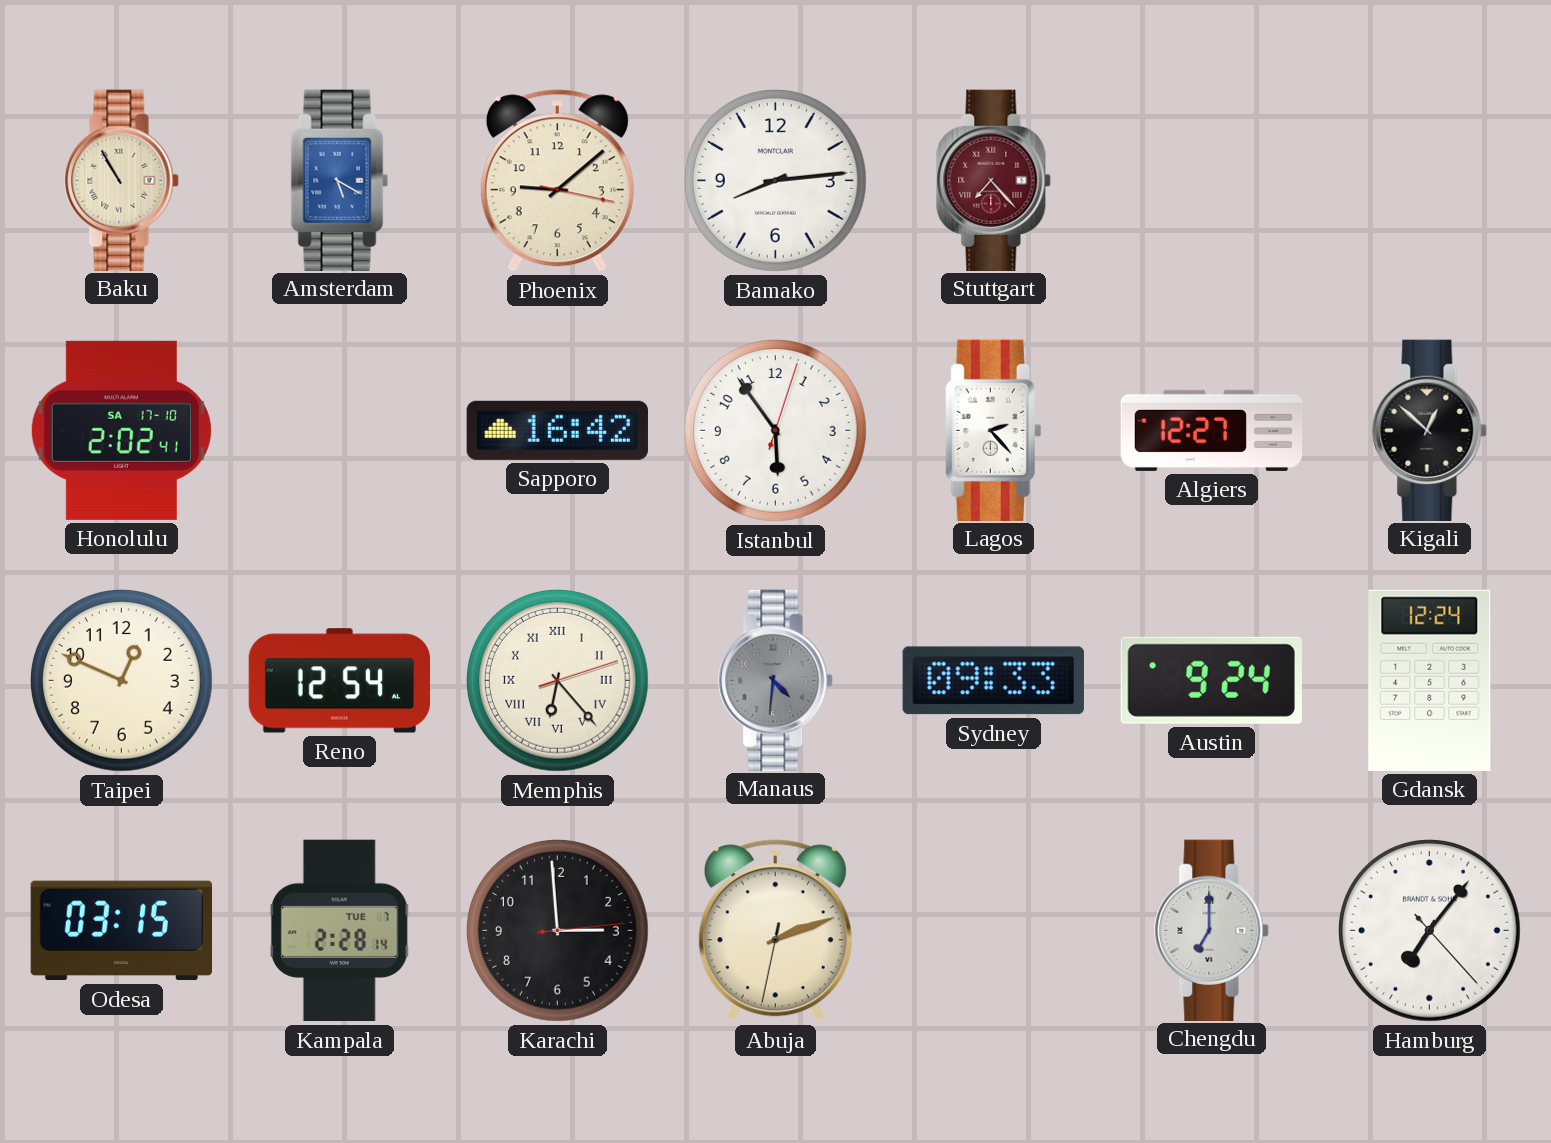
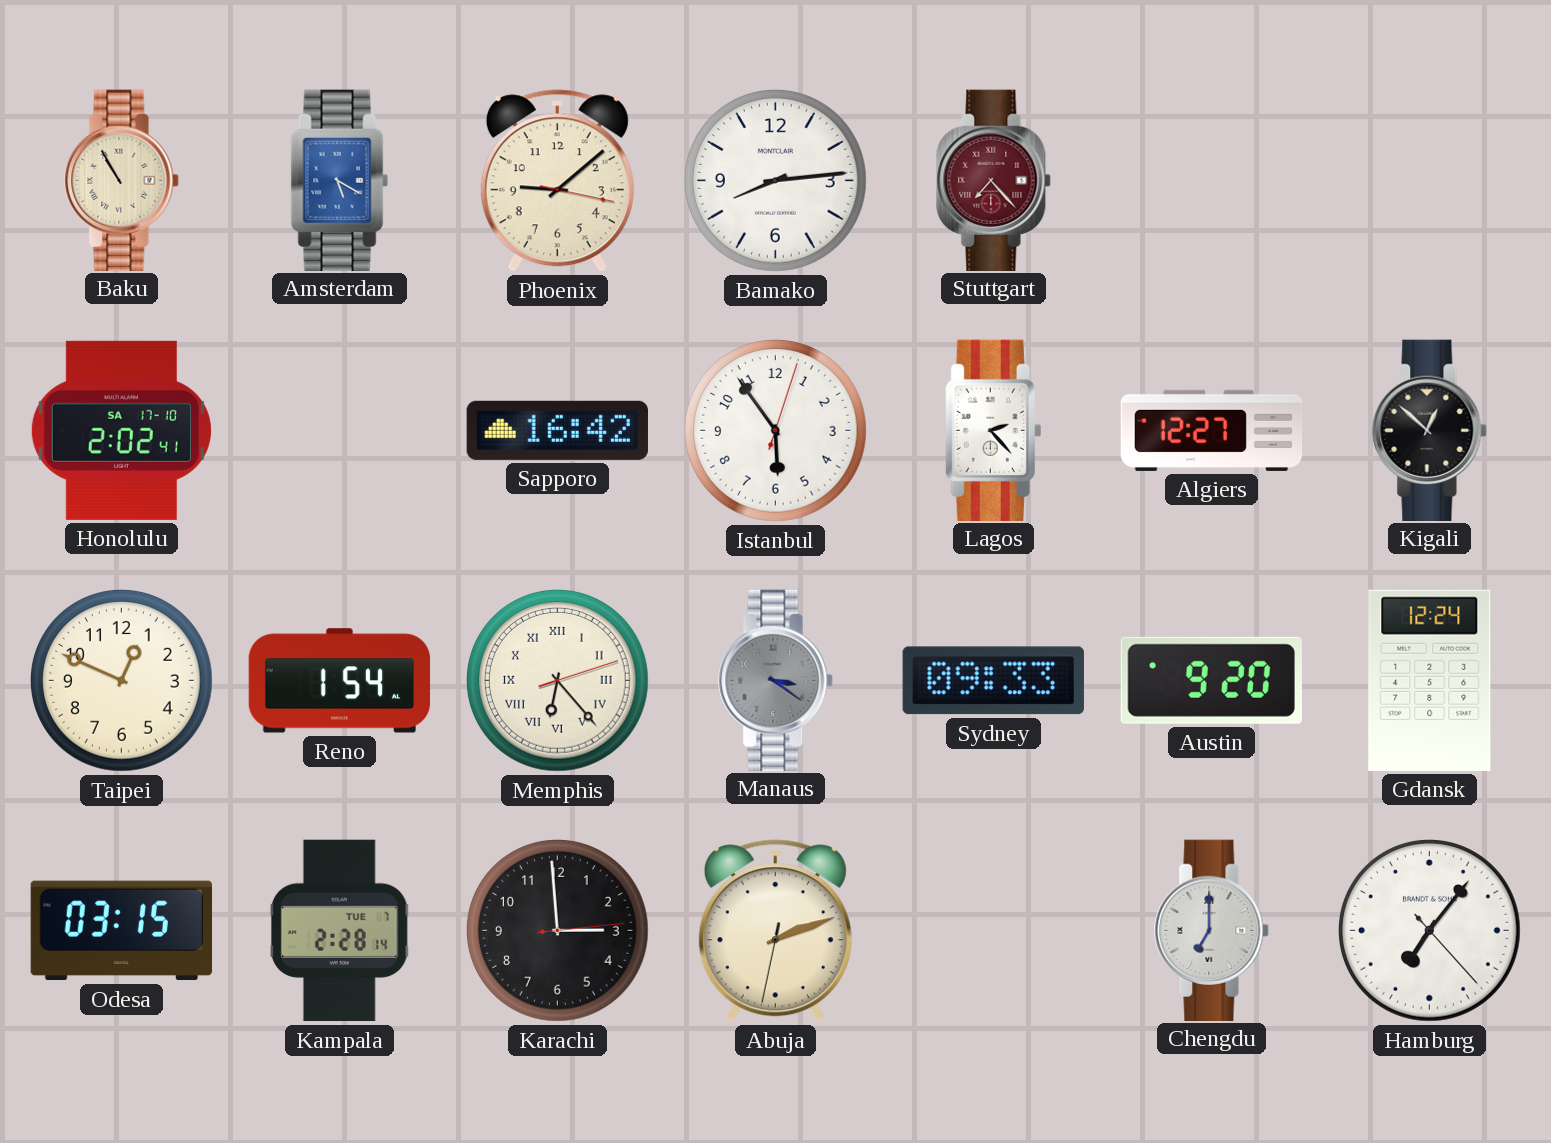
Reno: 12:54 -> 1:54
Manaus: 4:31 -> 3:21
Austin: 9:24 -> 9:20
